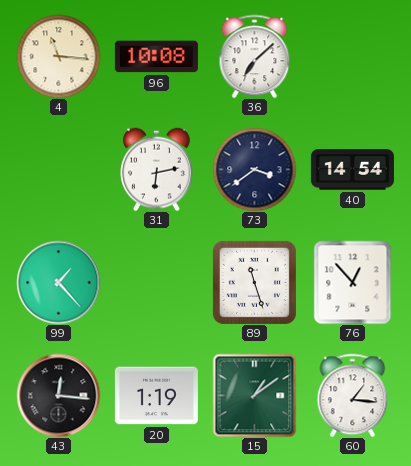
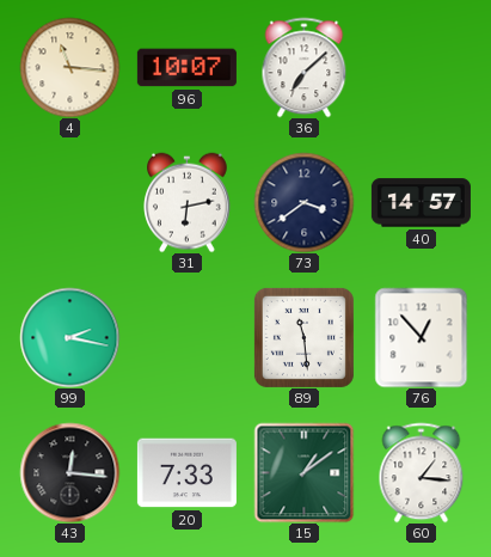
96: 10:08 -> 10:07
40: 14:54 -> 14:57
99: 1:23 -> 2:17
89: 11:27 -> 11:29
20: 1:19 -> 7:33
